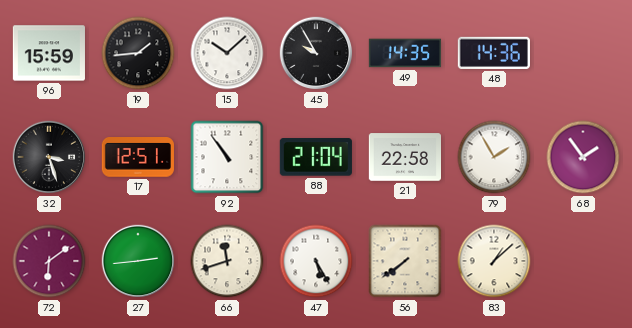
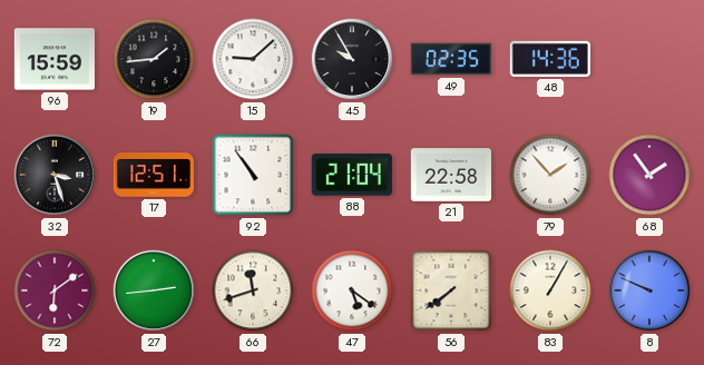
15: 10:08 -> 9:08
49: 14:35 -> 02:35
79: 1:55 -> 1:53
47: 5:25 -> 5:21
83: 1:08 -> 1:05
8: none -> 9:49
